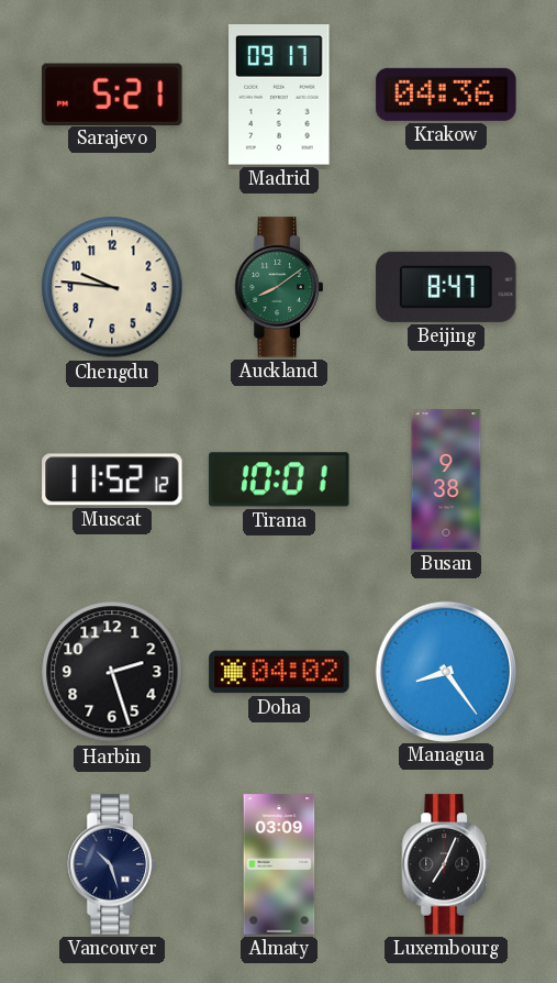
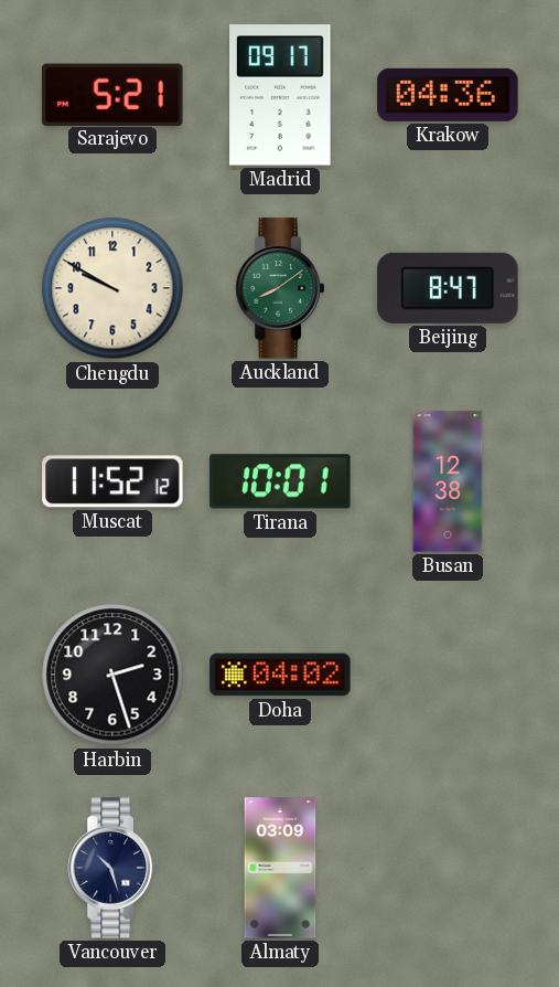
Chengdu: 9:46 -> 9:50
Busan: 9:38 -> 12:38
Managua: 8:24 -> none
Luxembourg: 7:04 -> none
